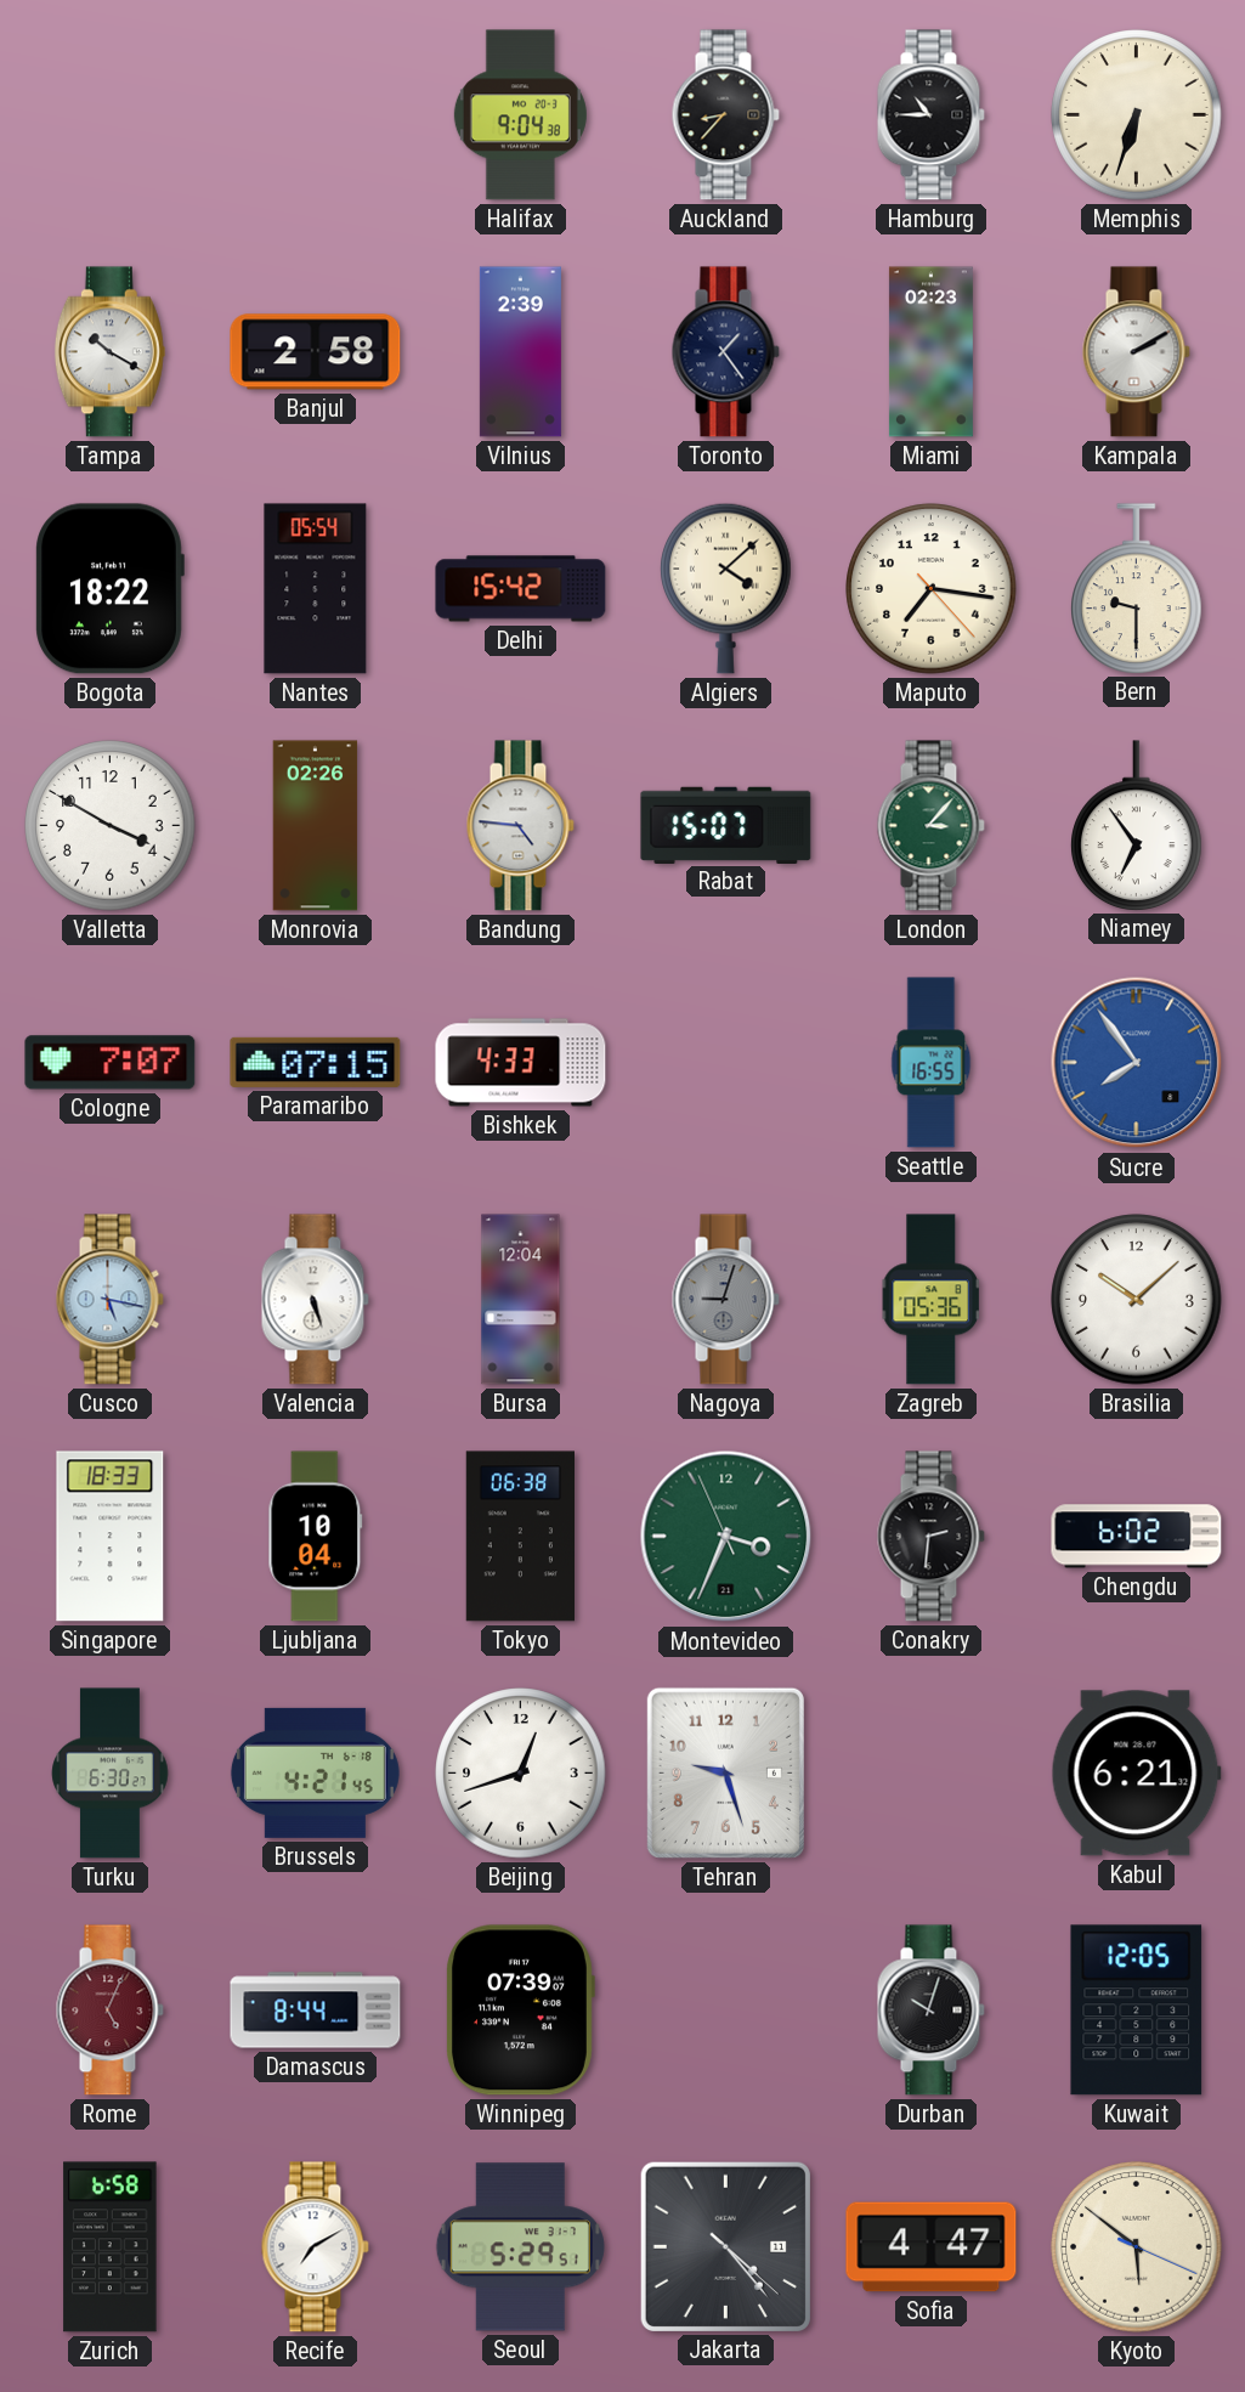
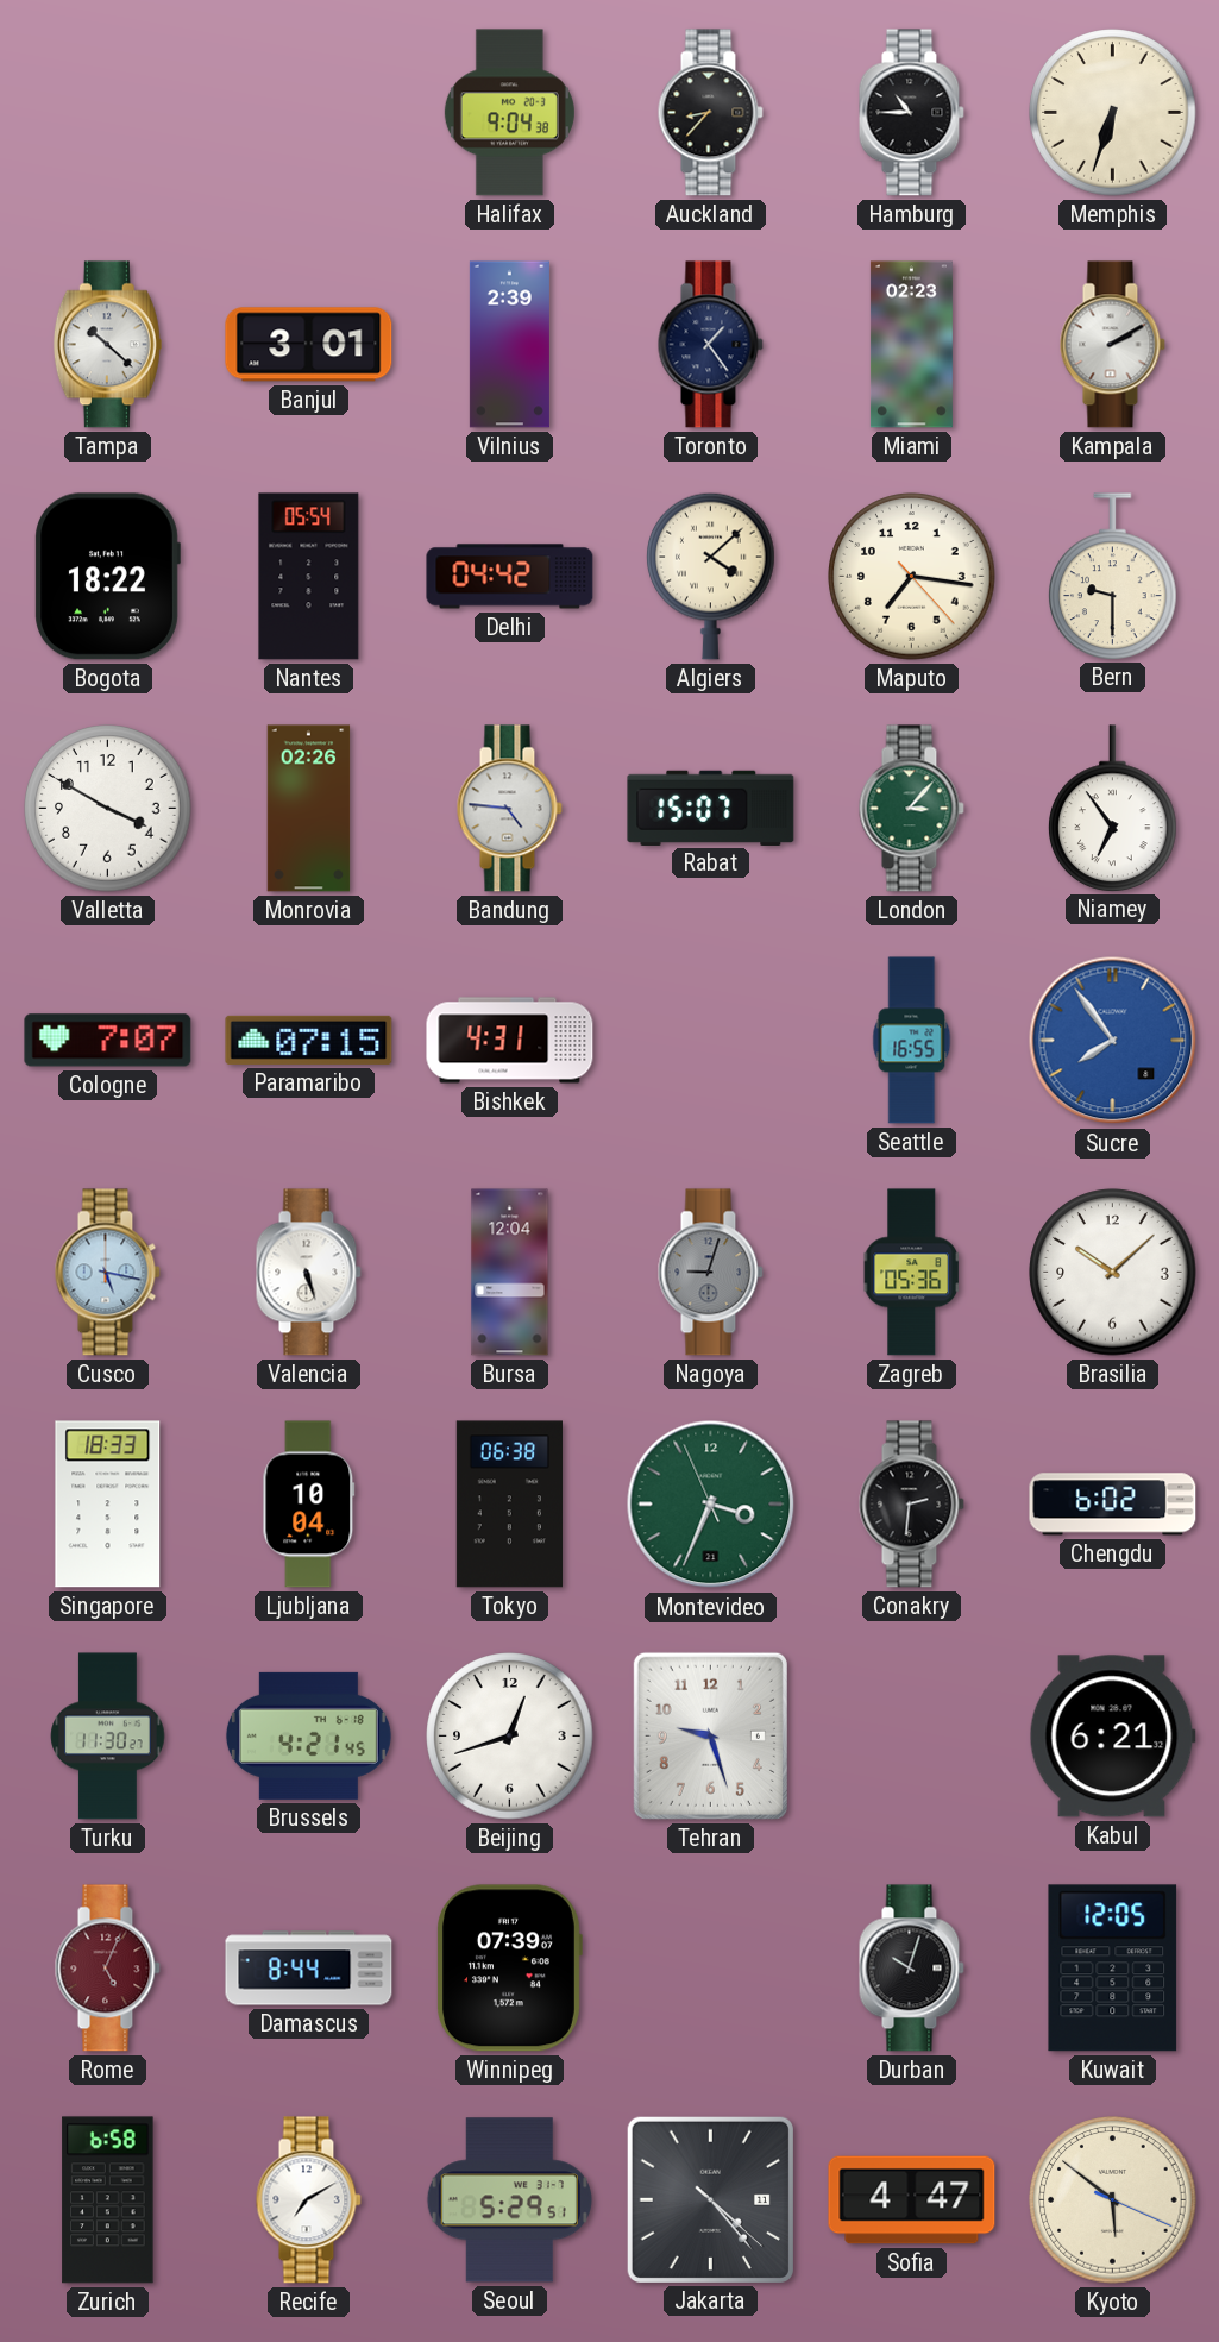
Tampa: 10:20 -> 10:22
Banjul: 2:58 -> 3:01
Delhi: 15:42 -> 04:42
Bishkek: 4:33 -> 4:31
Turku: 6:30 -> 11:30
